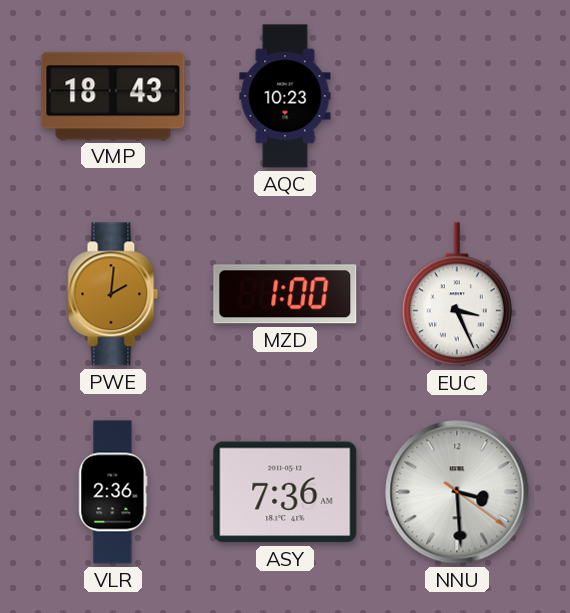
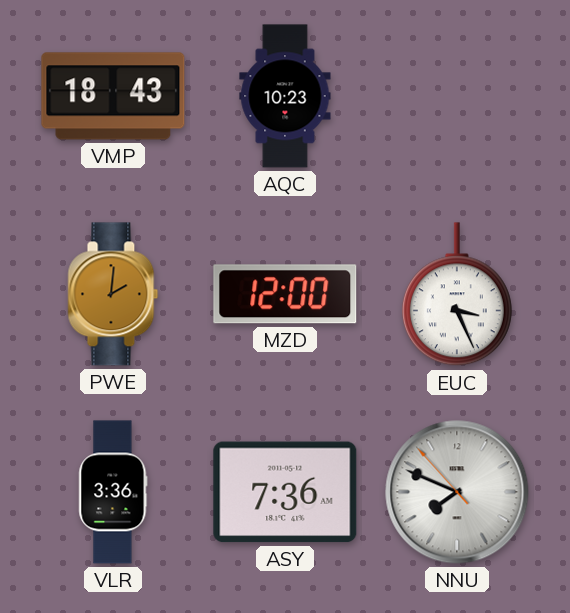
MZD: 1:00 -> 12:00
VLR: 2:36 -> 3:36
NNU: 3:29 -> 7:48
